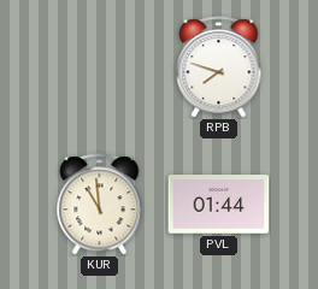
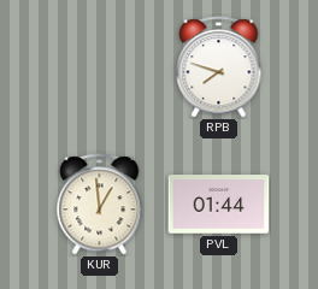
KUR: 10:59 -> 12:59
